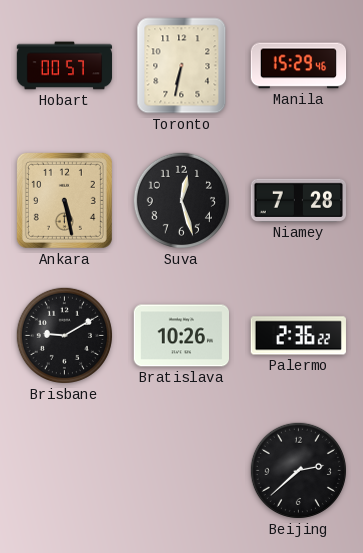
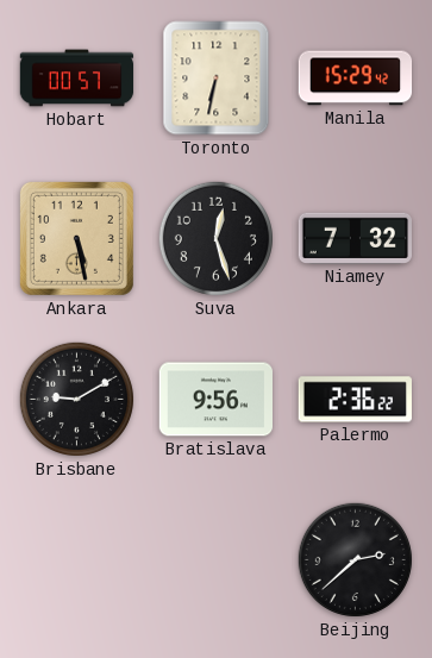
Manila: 15:29:46 -> 15:29:42
Niamey: 7:28 -> 7:32
Bratislava: 10:26 -> 9:56
